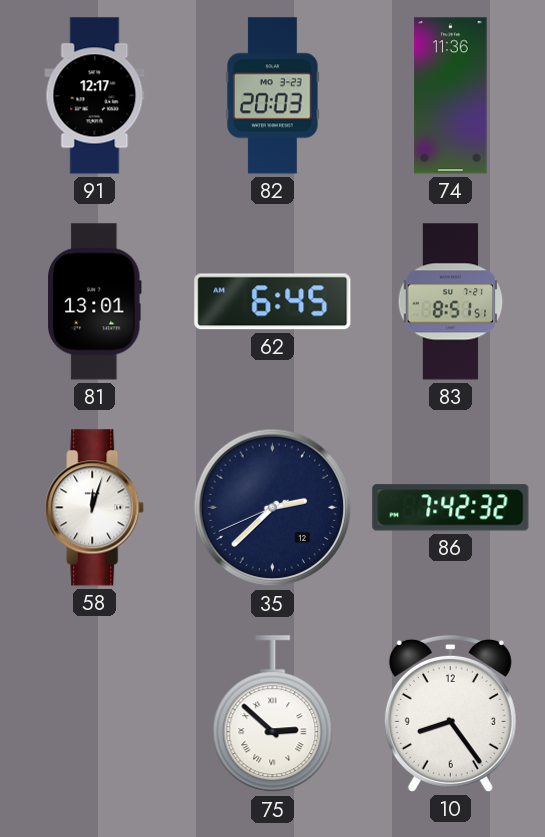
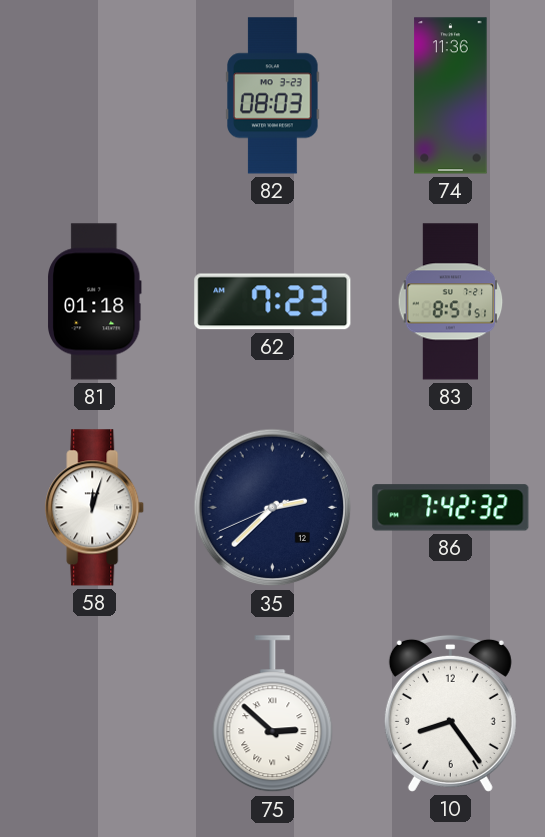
91: 12:17 -> none
82: 20:03 -> 08:03
81: 13:01 -> 01:18
62: 6:45 -> 7:23
